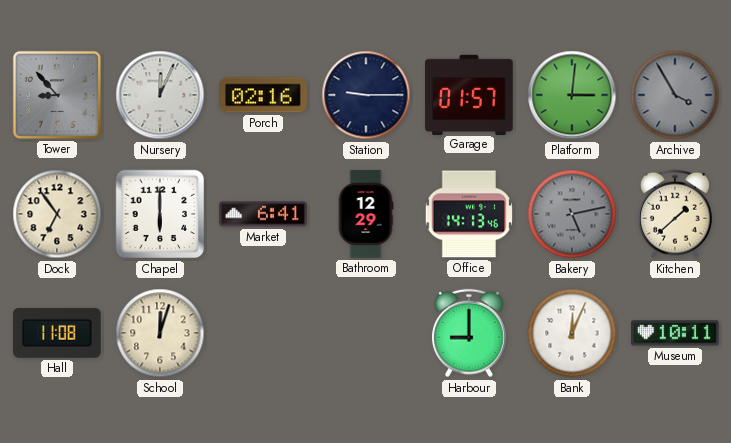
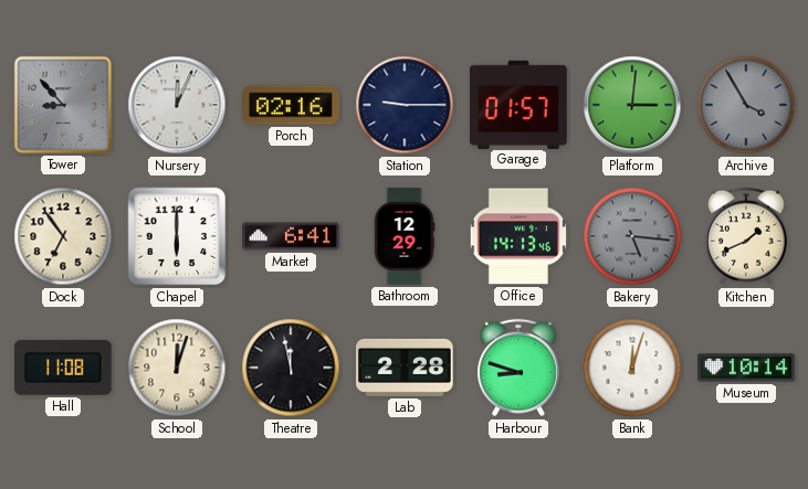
Bakery: 5:13 -> 5:16
Kitchen: 1:38 -> 1:41
Theatre: none -> 11:58
Lab: none -> 2:28
Harbour: 9:00 -> 8:48
Bank: 12:04 -> 12:03
Museum: 10:11 -> 10:14
